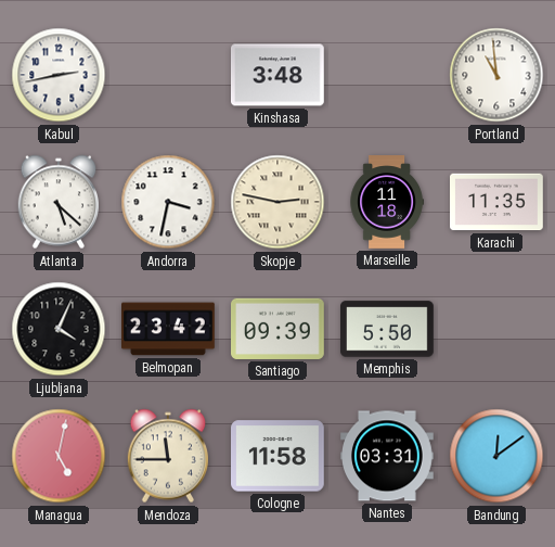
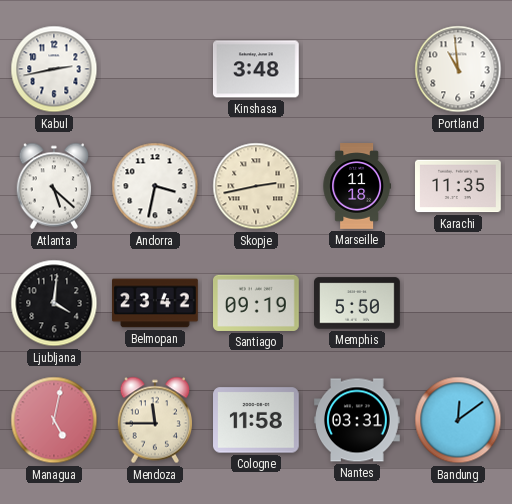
Skopje: 2:47 -> 2:43
Ljubljana: 4:04 -> 4:01
Santiago: 09:39 -> 09:19
